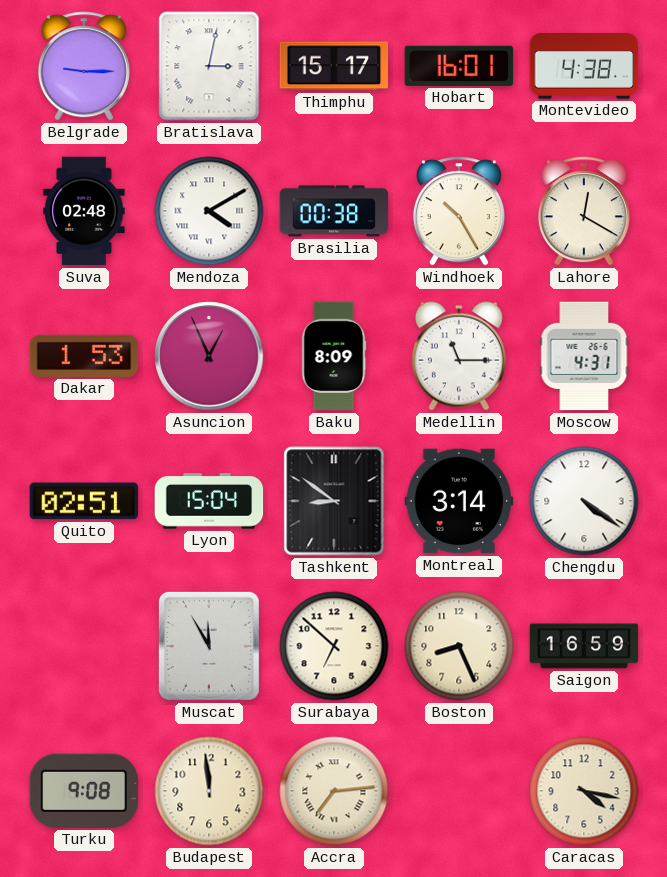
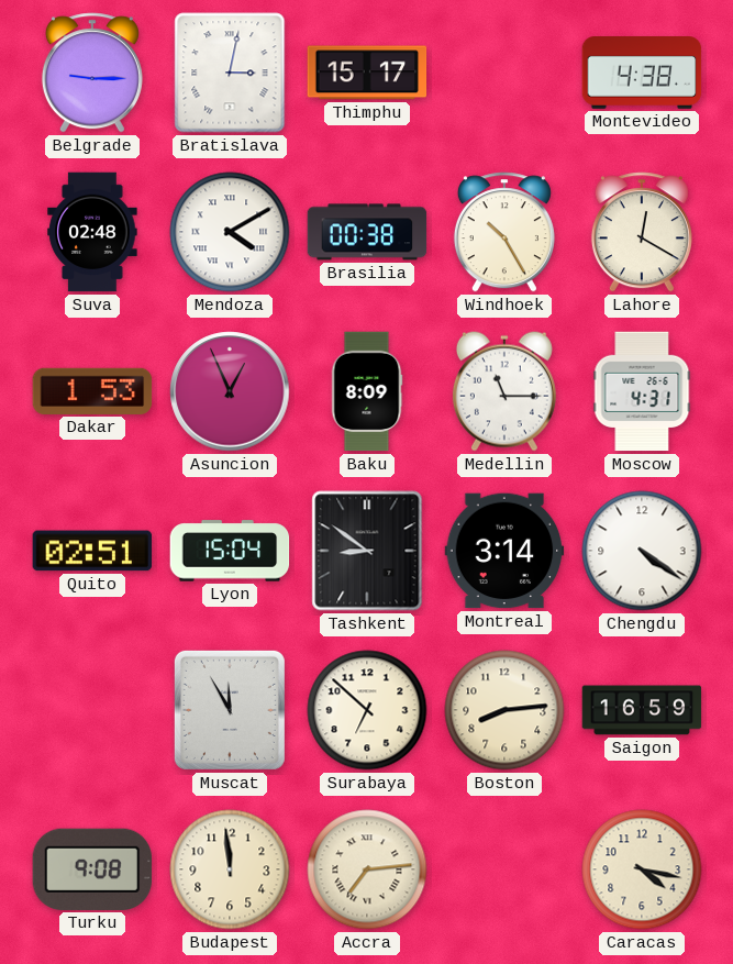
Hobart: 16:01 -> none
Boston: 8:26 -> 8:14
